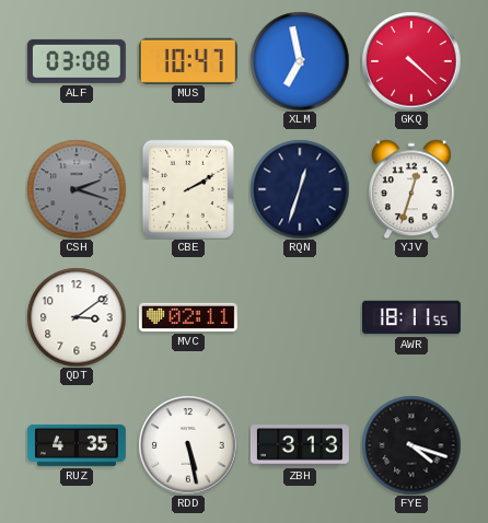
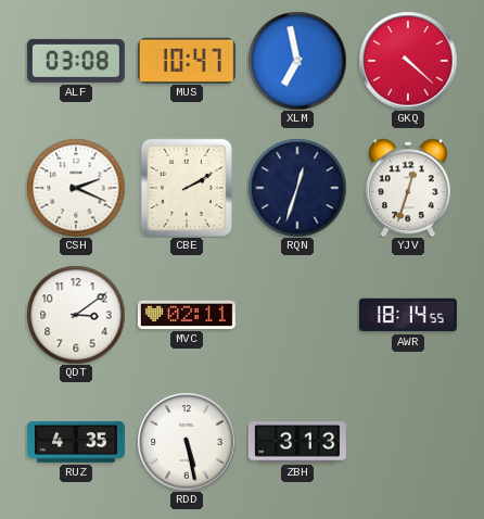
CSH: 2:18 -> 2:19
CSH dial: grey -> white
AWR: 18:11 -> 18:14
FYE: 4:18 -> none
